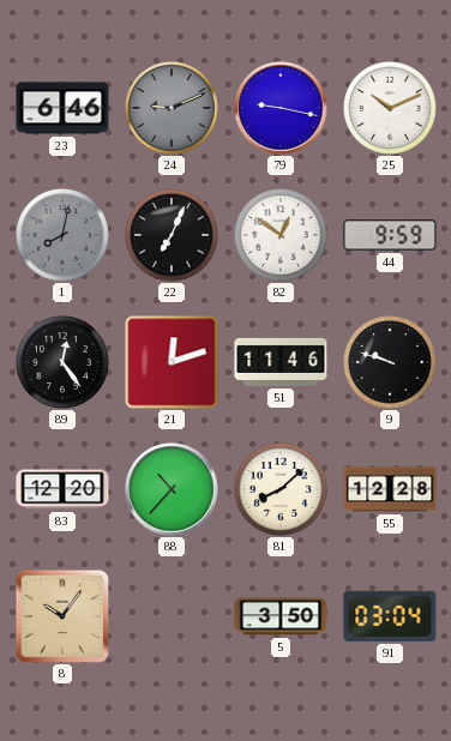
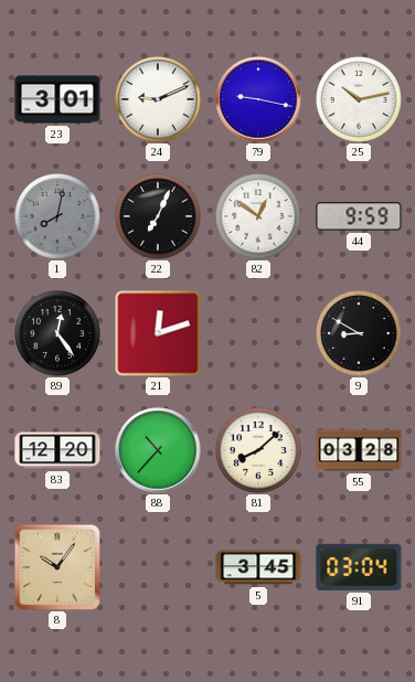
23: 6:46 -> 3:01
24 dial: grey -> white
25: 10:11 -> 10:13
51: 11:46 -> none
9: 9:48 -> 8:50
55: 12:28 -> 03:28
5: 3:50 -> 3:45
